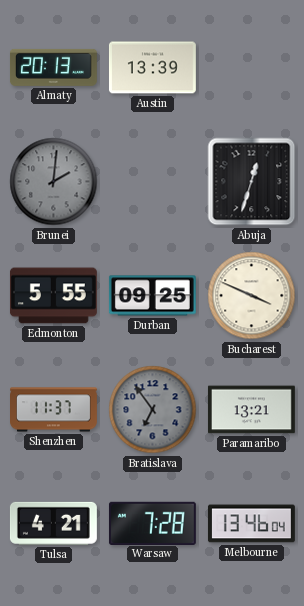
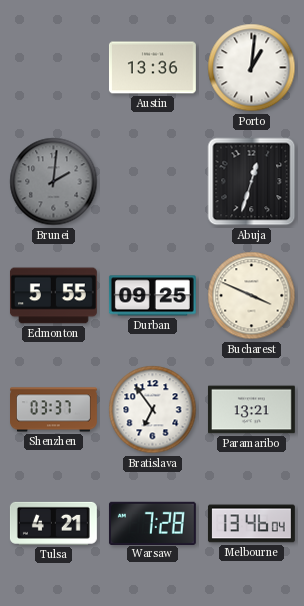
Almaty: 20:13 -> none
Austin: 13:39 -> 13:36
Porto: none -> 1:01
Shenzhen: 11:37 -> 03:37
Bratislava dial: grey -> white
